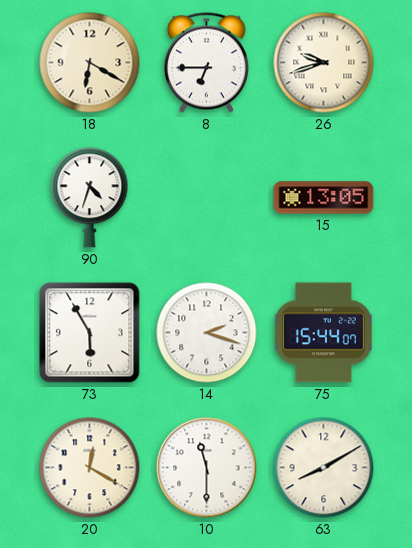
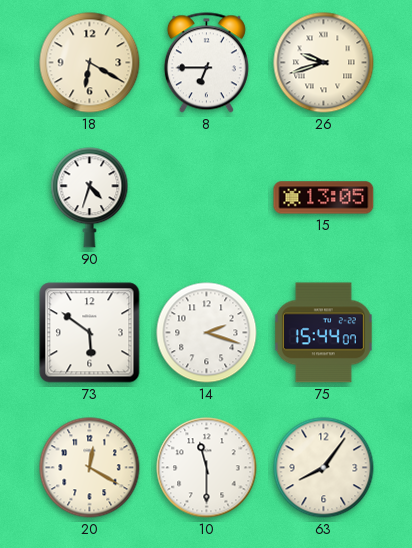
73: 5:55 -> 5:51
63: 8:10 -> 8:06
